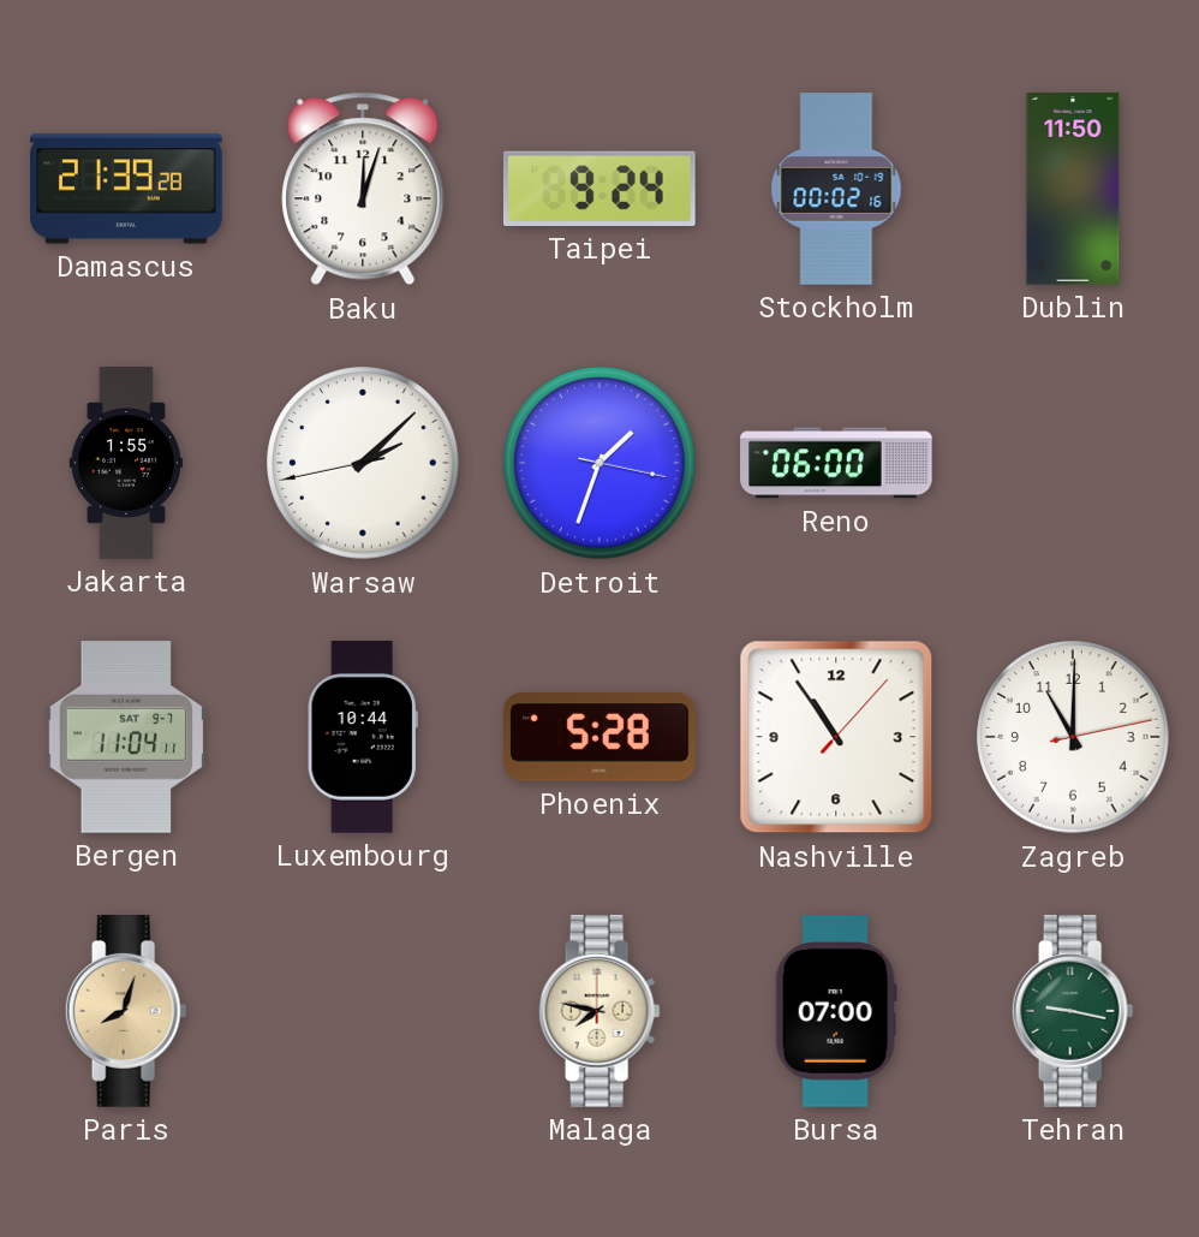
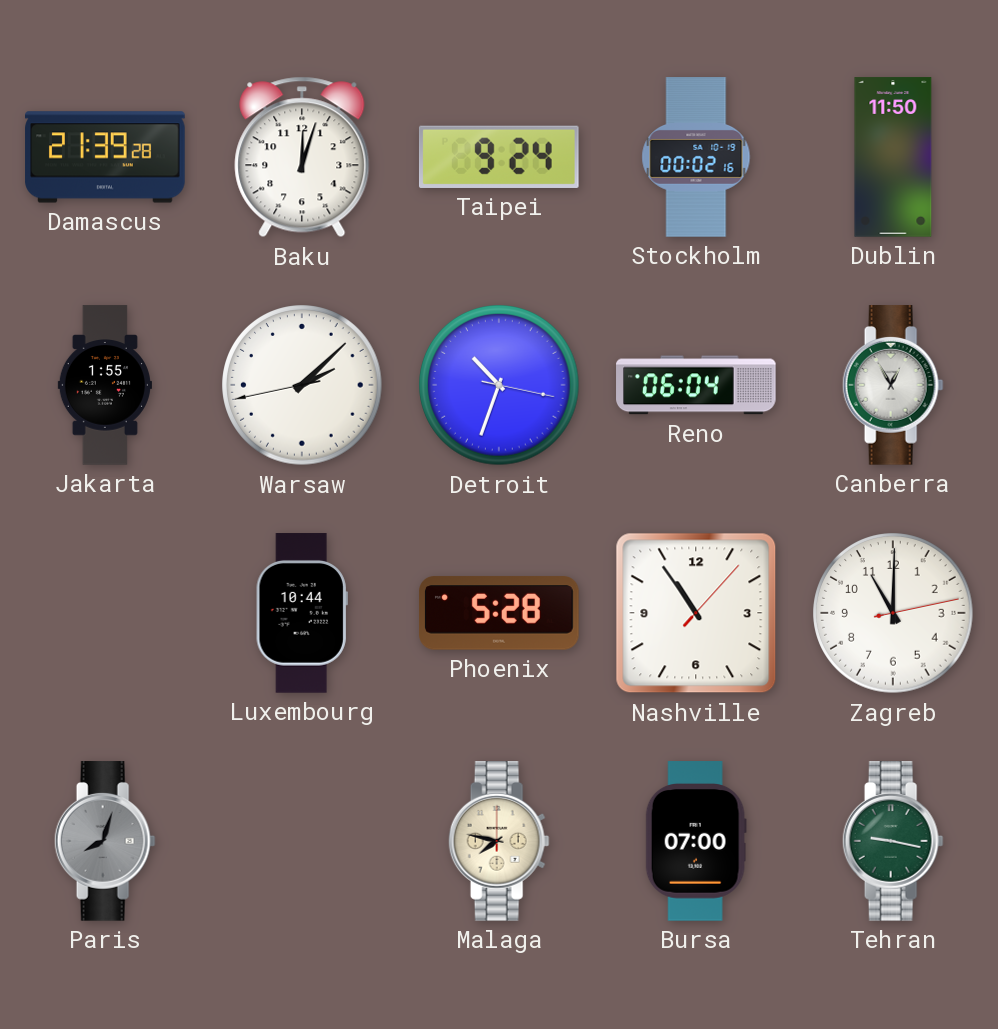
Detroit: 1:33 -> 10:33
Reno: 06:00 -> 06:04
Canberra: none -> 12:55
Bergen: 11:04 -> none
Paris dial: champagne -> grey
